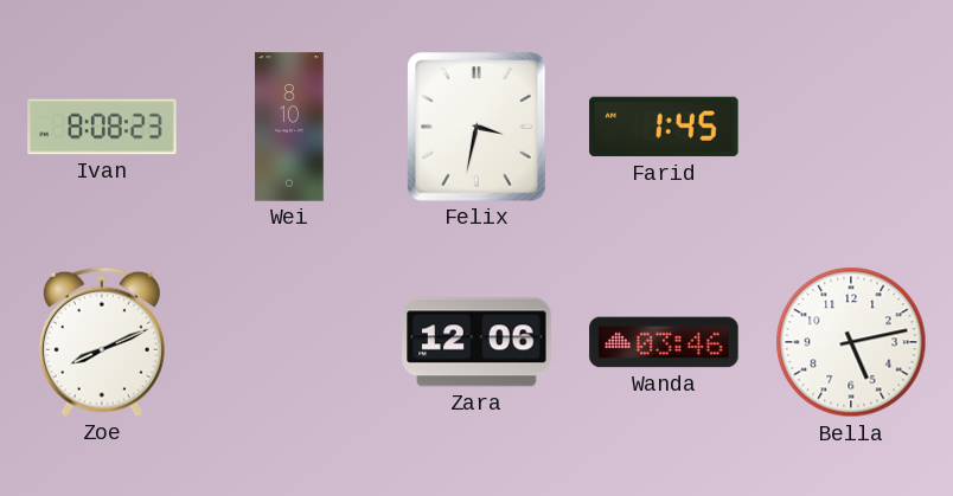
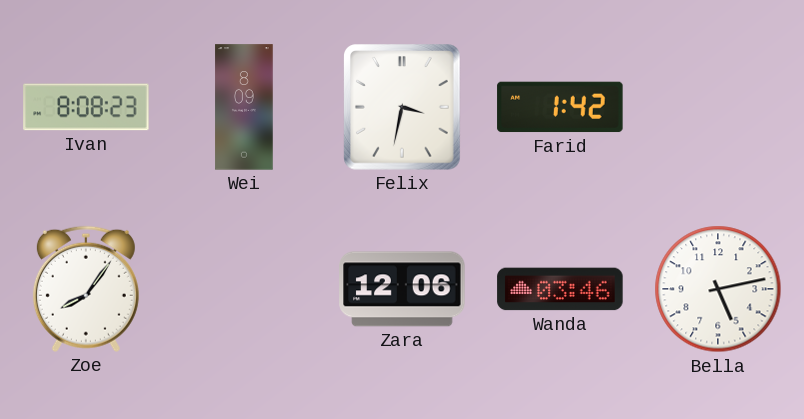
Wei: 8:10 -> 8:09
Farid: 1:45 -> 1:42
Zoe: 8:11 -> 8:06
